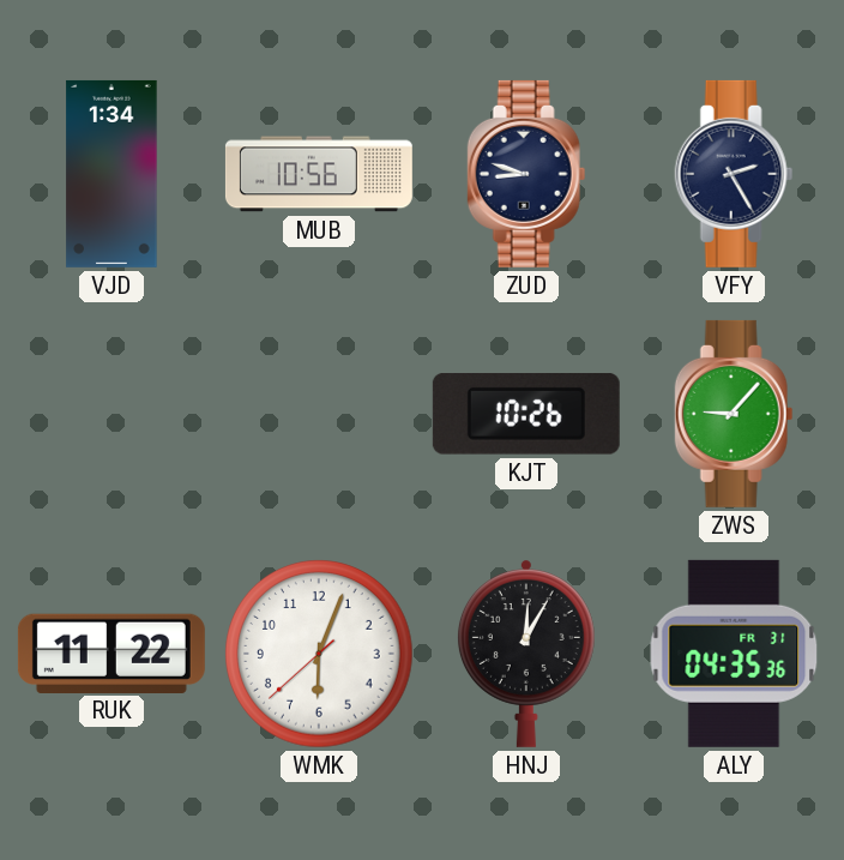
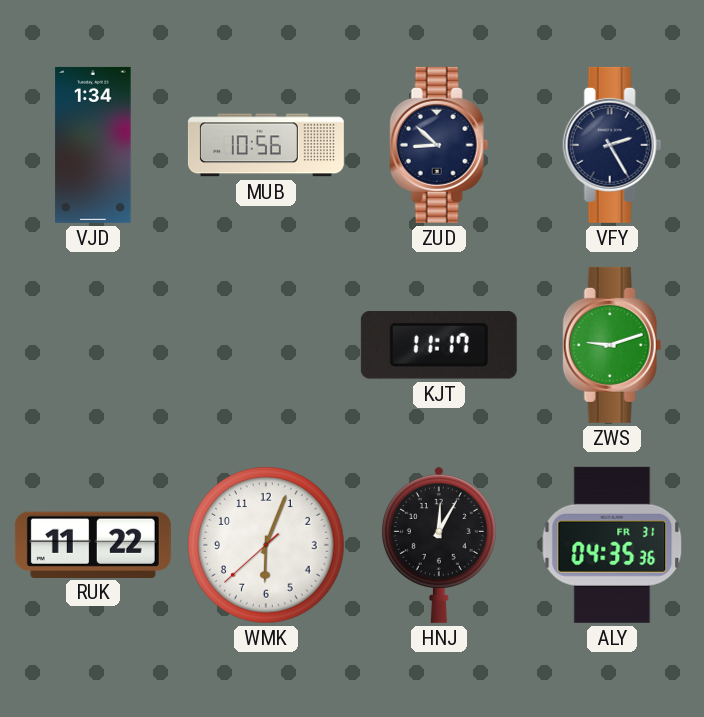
ZUD: 8:48 -> 8:52
KJT: 10:26 -> 11:17
ZWS: 9:07 -> 9:12
